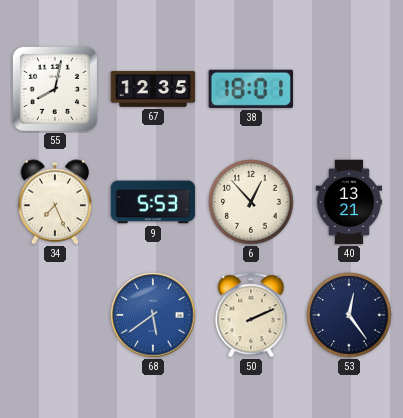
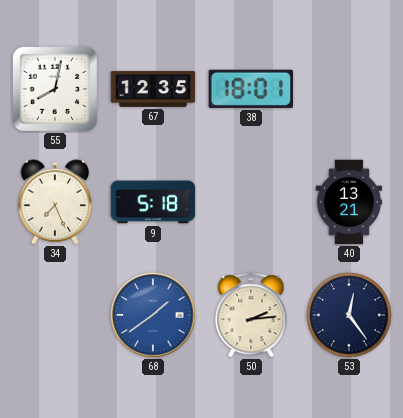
9: 5:53 -> 5:18
6: 12:53 -> none
68: 5:39 -> 1:39
50: 2:11 -> 2:14
